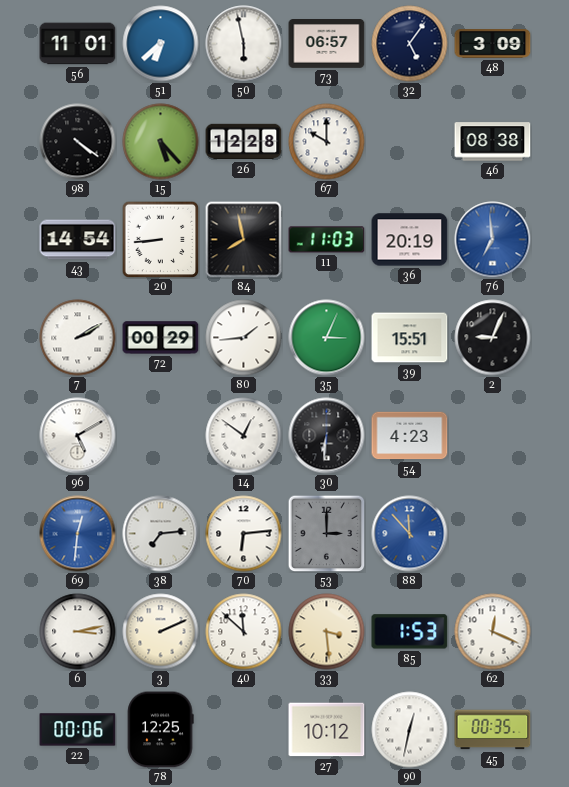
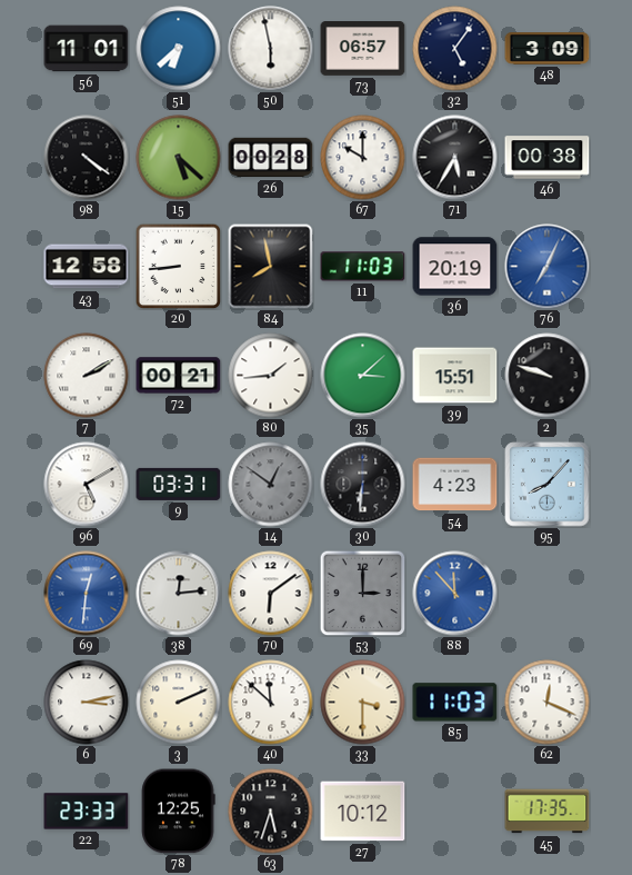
15: 5:23 -> 5:22
26: 12:28 -> 00:28
71: none -> 5:35
46: 08:38 -> 00:38
43: 14:54 -> 12:58
76: 6:59 -> 7:04
72: 00:29 -> 00:21
35: 3:04 -> 3:08
2: 9:04 -> 9:48
9: none -> 03:31
14 dial: white -> grey
95: none -> 8:07
38: 7:14 -> 12:14
70: 6:14 -> 6:09
33: 3:29 -> 3:30
85: 1:53 -> 11:03
22: 00:06 -> 23:33
63: none -> 5:33
90: 12:32 -> none
45: 00:35 -> 17:35
